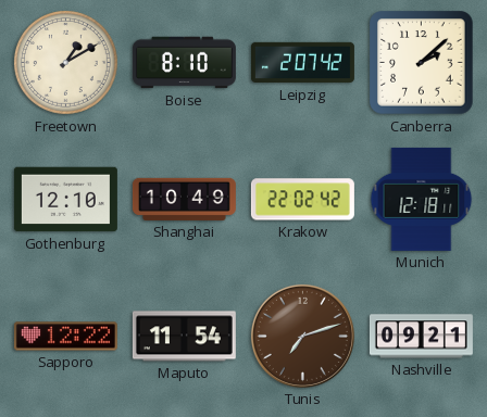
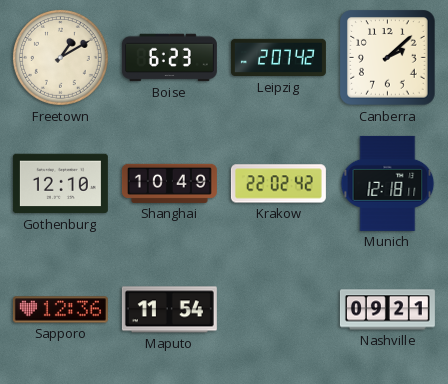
Boise: 8:10 -> 6:23
Sapporo: 12:22 -> 12:36
Tunis: 7:12 -> none
